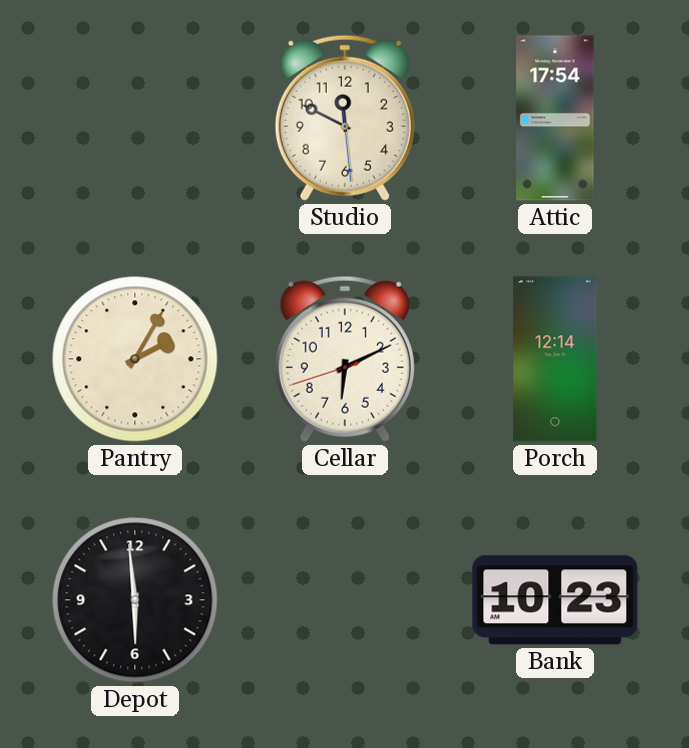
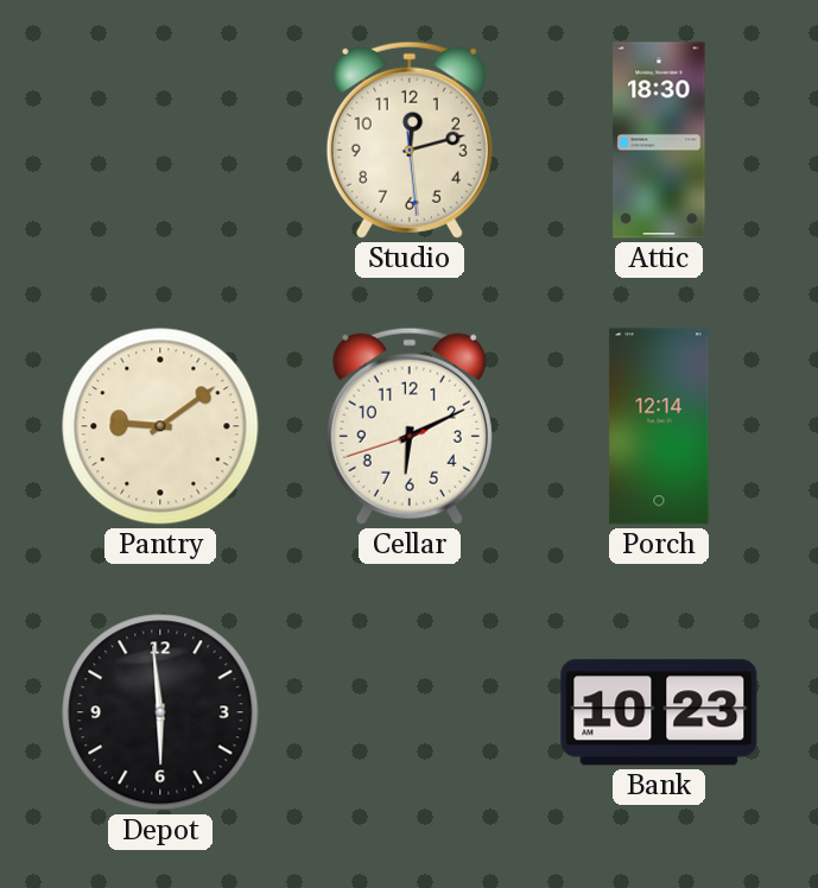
Studio: 11:49 -> 12:12
Attic: 17:54 -> 18:30
Pantry: 2:05 -> 9:09
